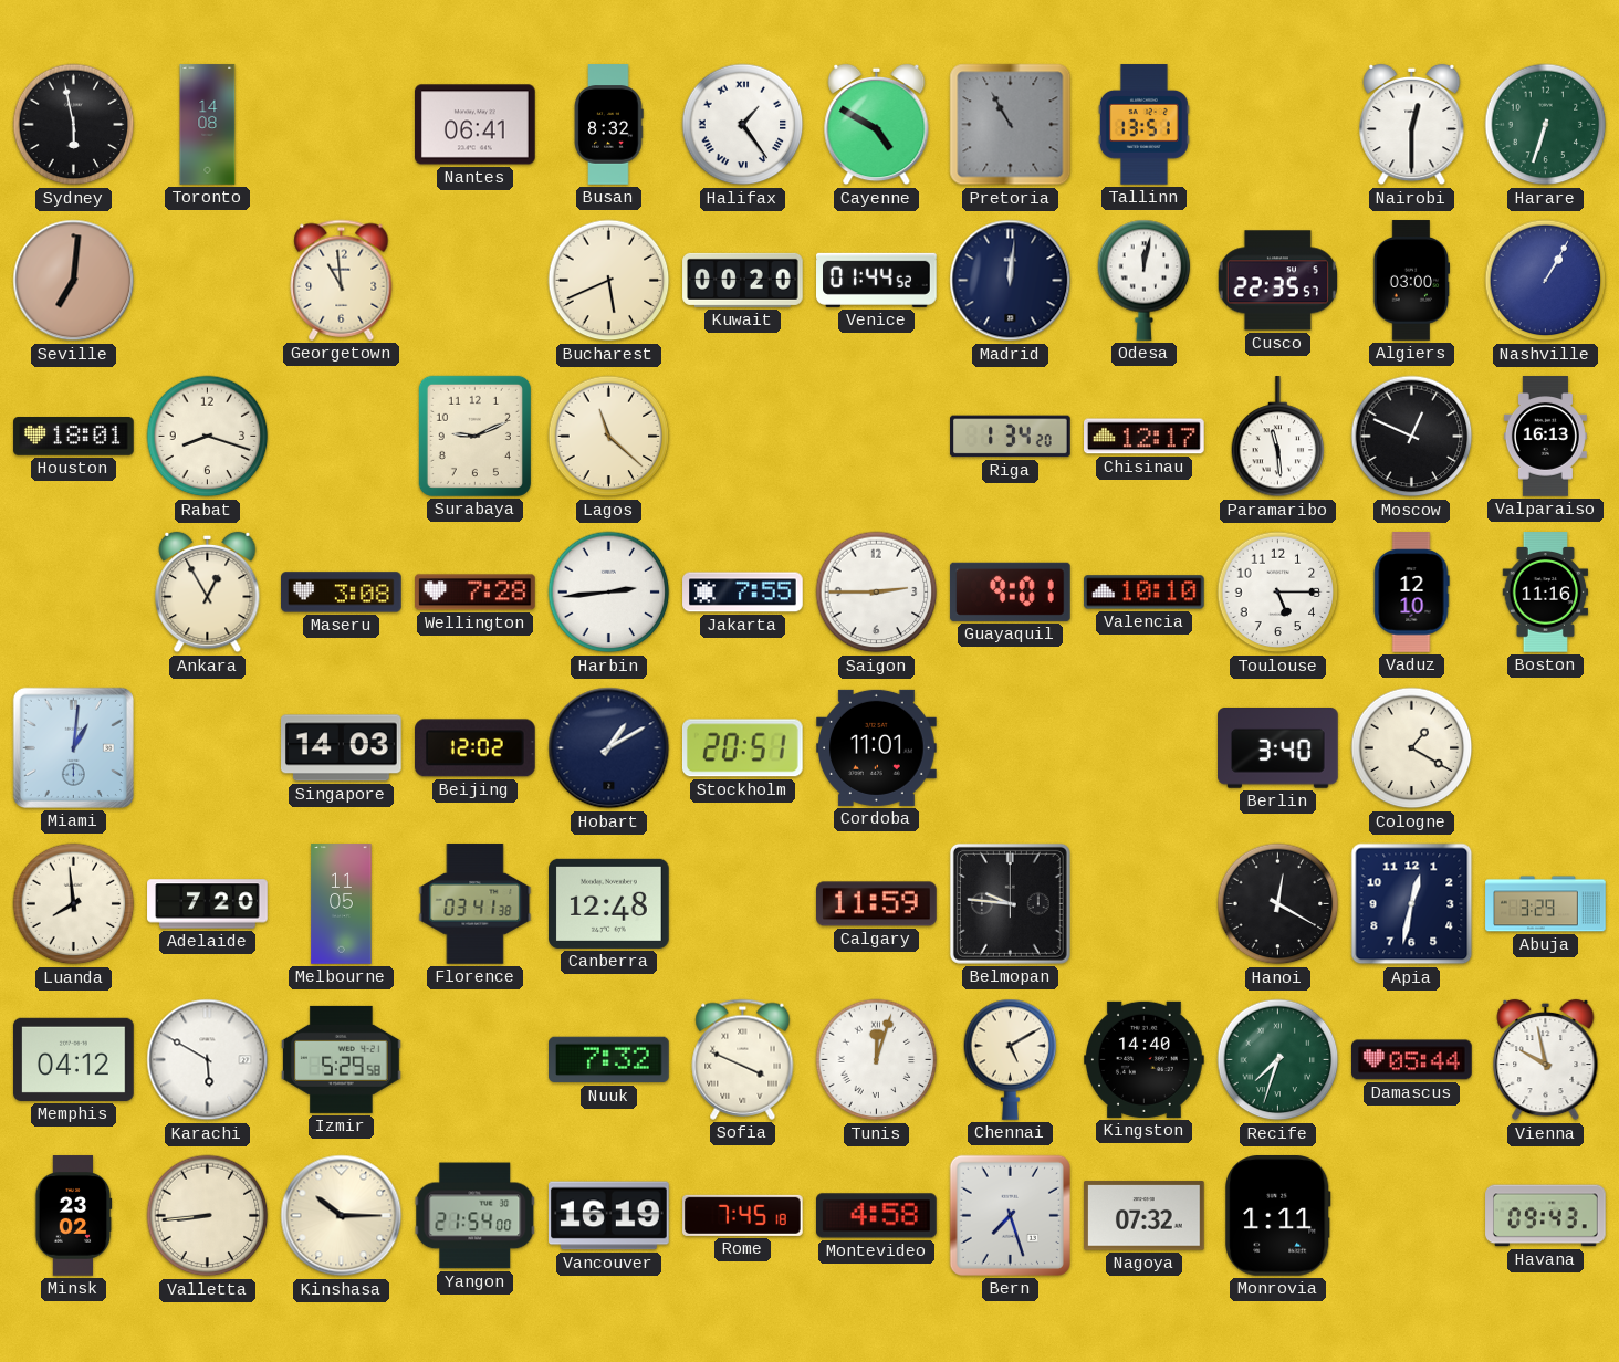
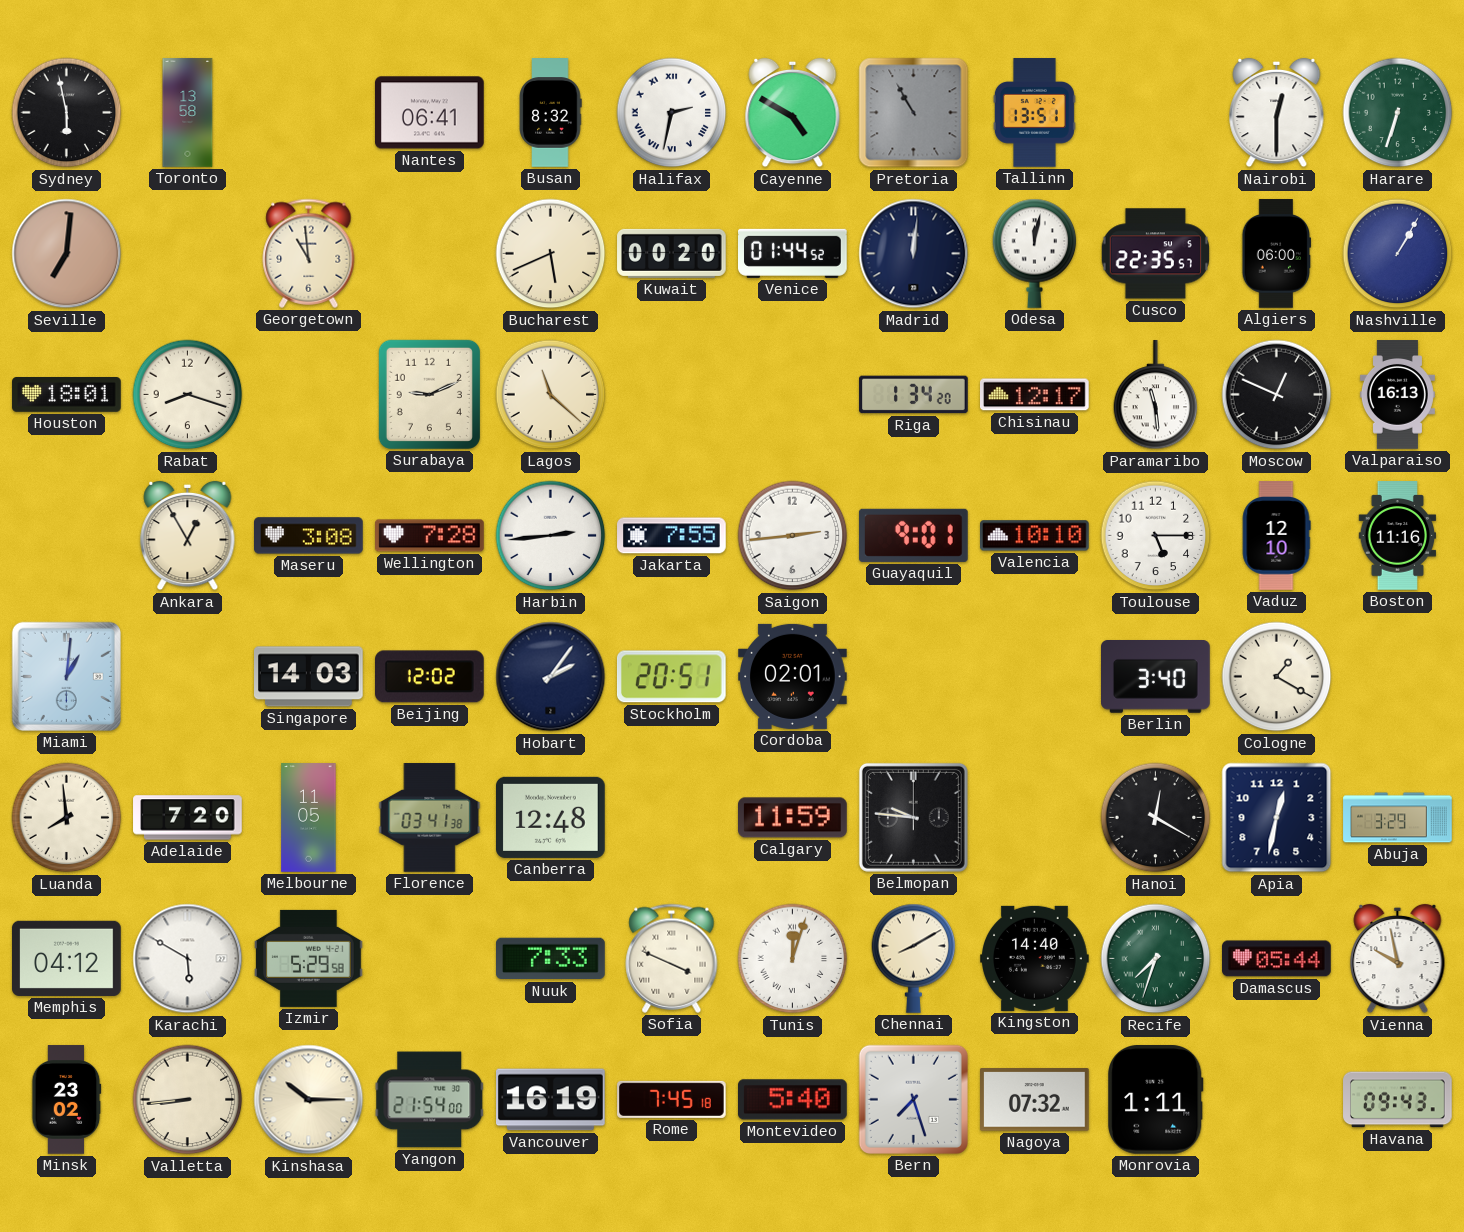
Toronto: 14:08 -> 13:58
Halifax: 1:24 -> 2:32
Algiers: 03:00 -> 06:00
Saigon: 2:45 -> 2:44
Hobart: 1:10 -> 2:06
Cordoba: 11:01 -> 02:01
Nuuk: 7:32 -> 7:33
Chennai: 5:10 -> 8:10
Montevideo: 4:58 -> 5:40
